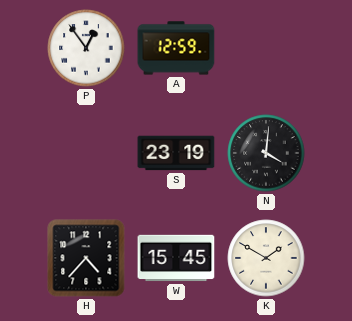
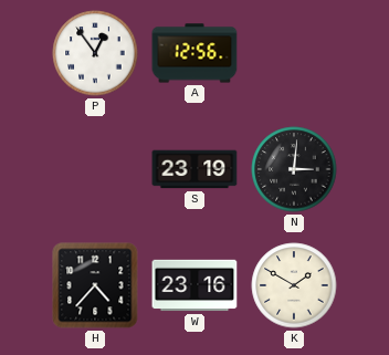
A: 12:59 -> 12:56
N: 4:01 -> 3:01
W: 15:45 -> 23:16
